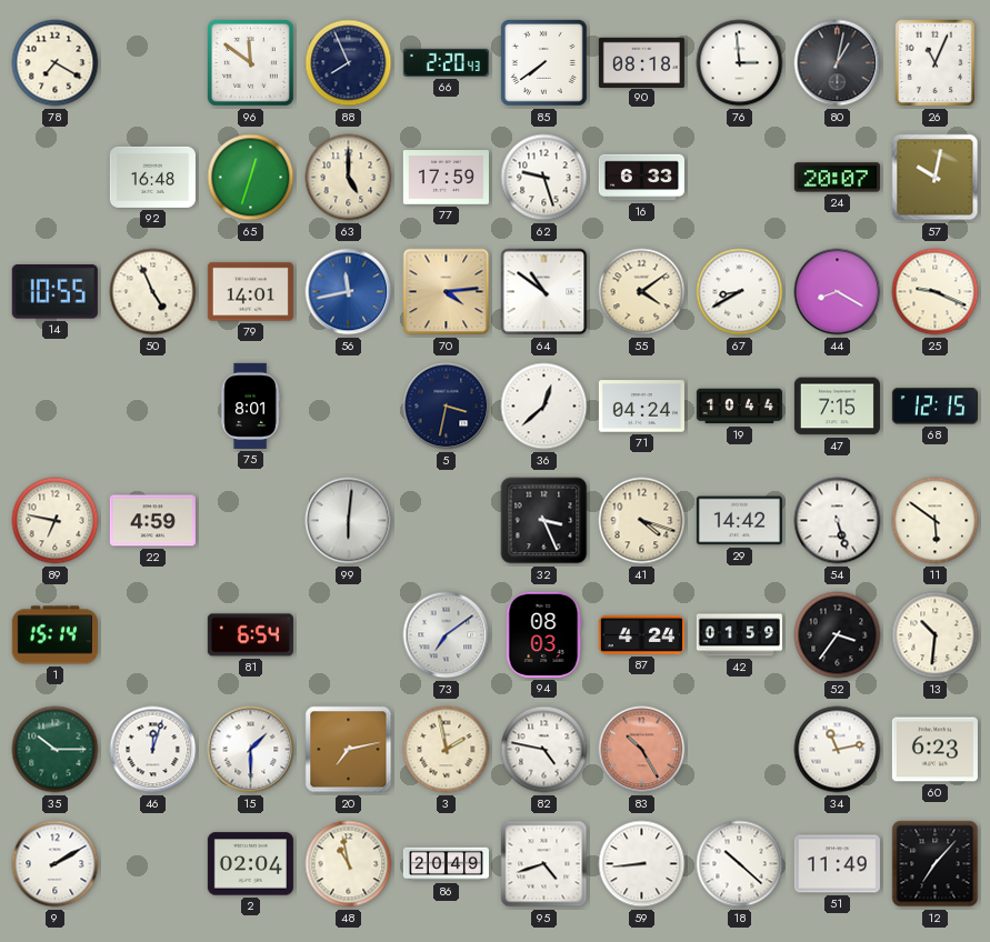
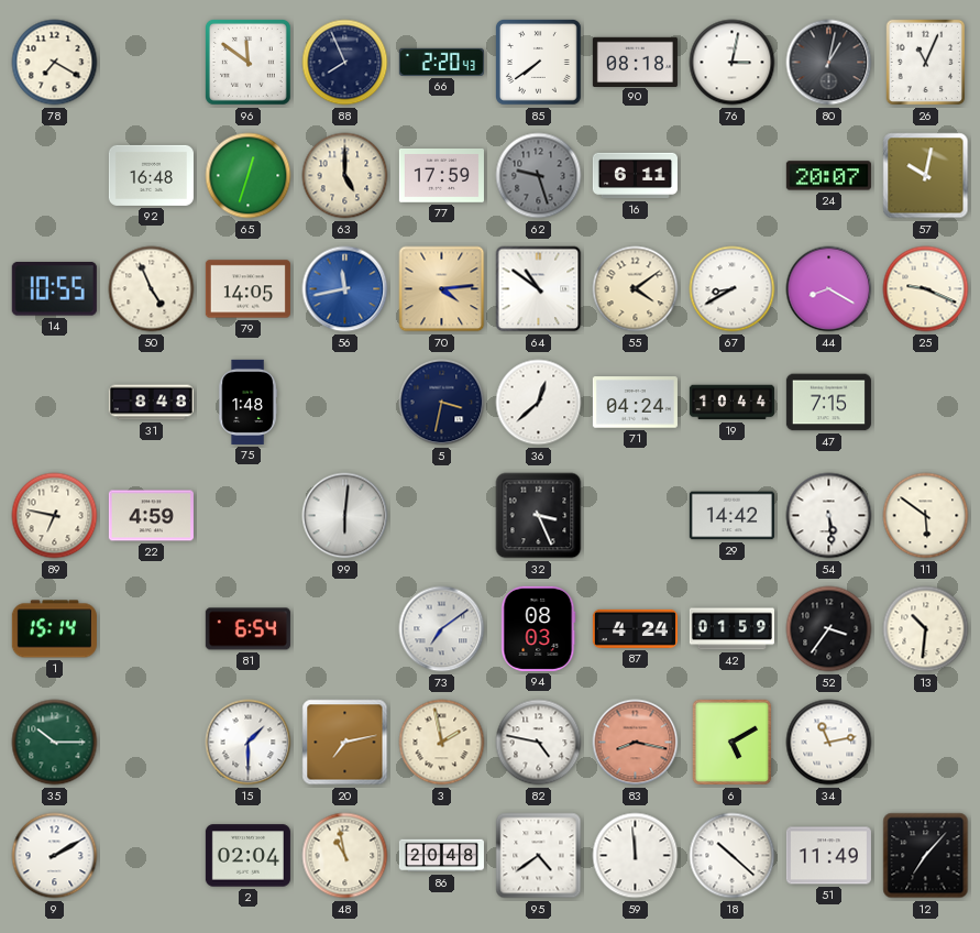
76: 2:59 -> 3:02
62 dial: white -> grey
16: 6:33 -> 6:11
79: 14:01 -> 14:05
31: none -> 8:48
75: 8:01 -> 1:48
68: 12:15 -> none
41: 4:18 -> none
54: 5:27 -> 5:29
46: 12:03 -> none
83: 10:25 -> 8:17
6: none -> 5:10
60: 6:23 -> none
86: 20:49 -> 20:48
95: 4:42 -> 4:39
59: 8:44 -> 11:59
